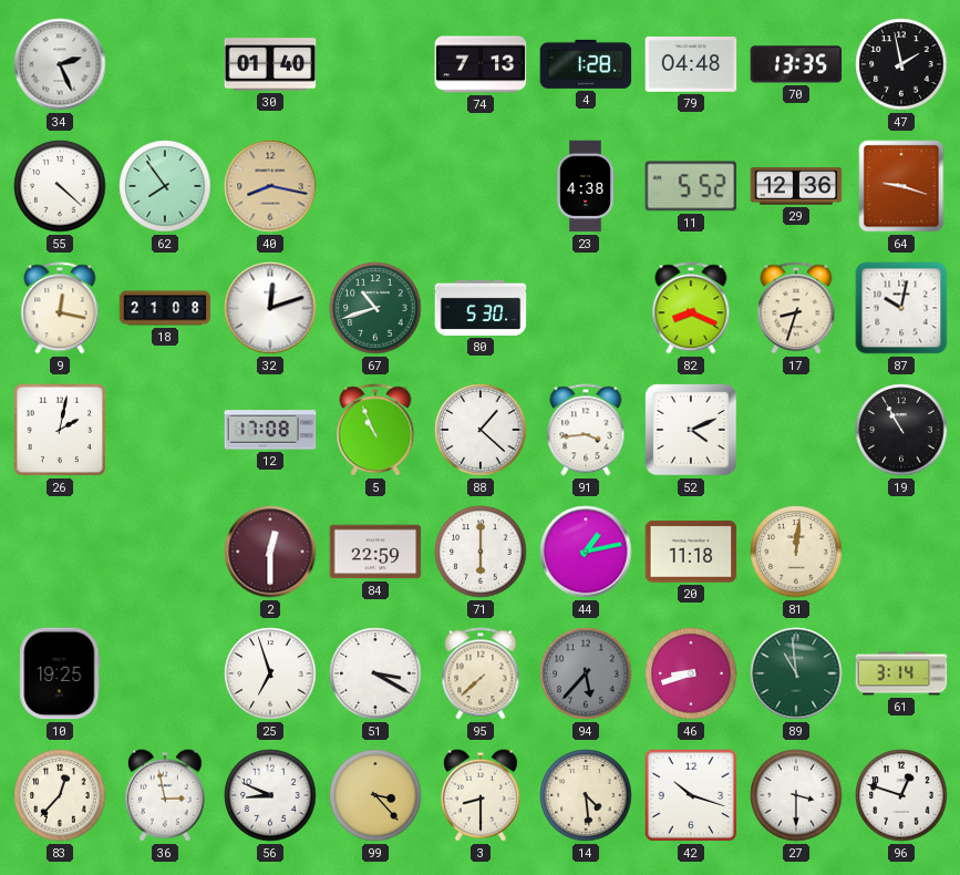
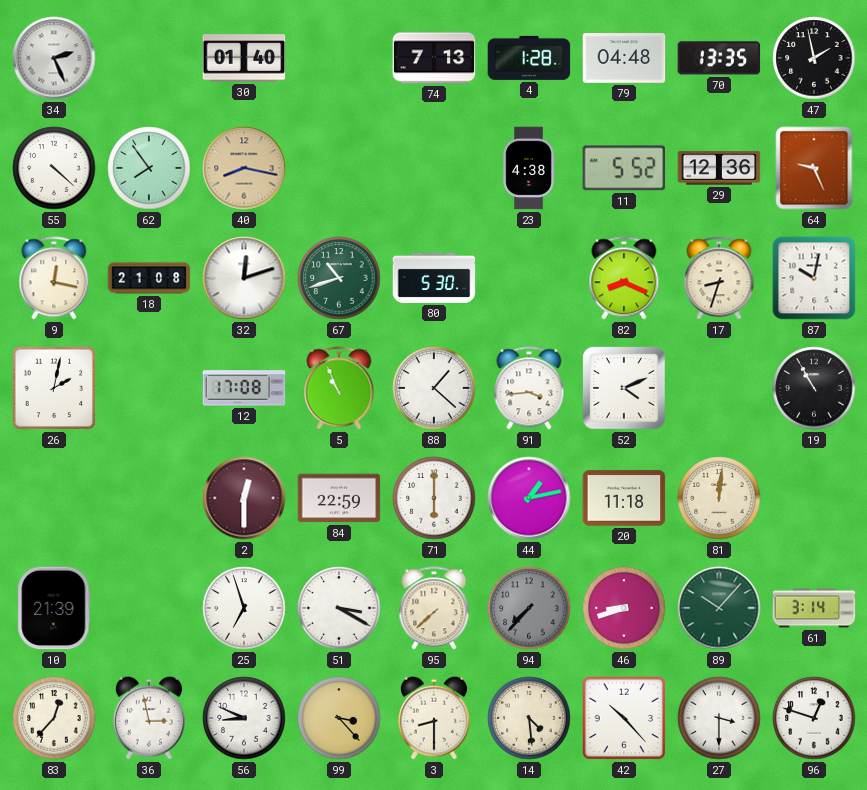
64: 9:18 -> 9:26
10: 19:25 -> 21:39
94: 5:37 -> 7:37
89: 10:59 -> 10:07
42: 10:18 -> 10:23
